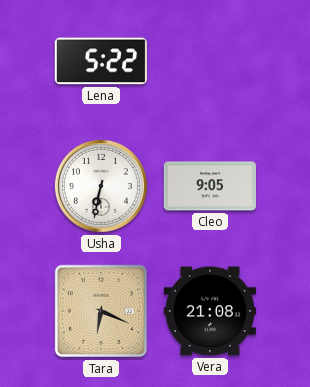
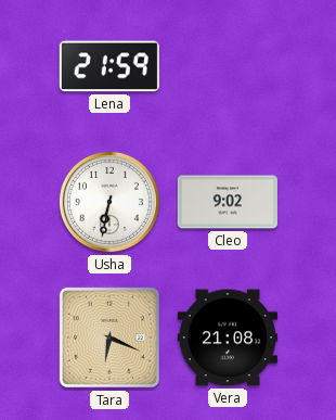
Lena: 5:22 -> 21:59
Cleo: 9:05 -> 9:02
